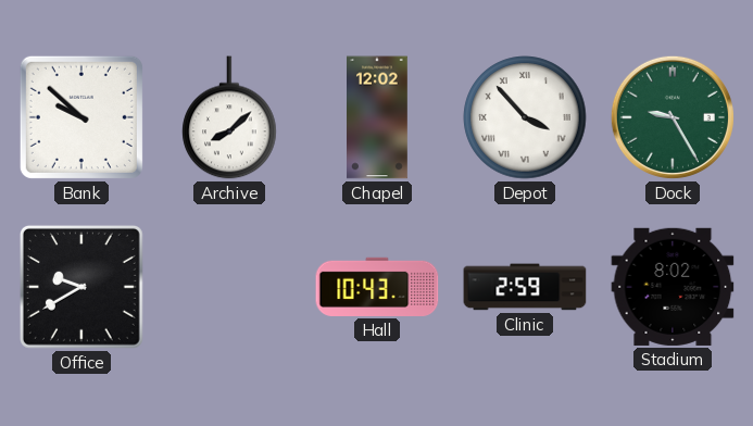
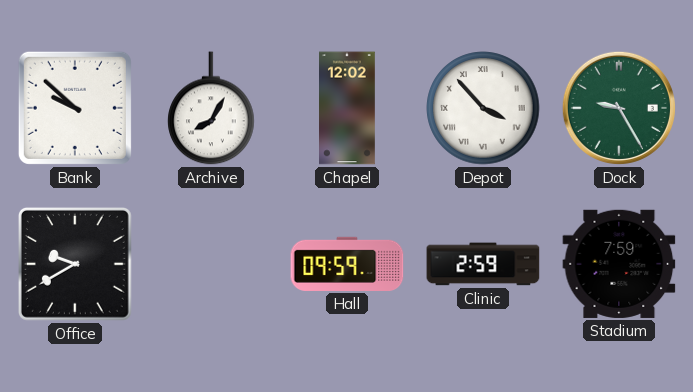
Archive: 8:08 -> 8:05
Hall: 10:43 -> 09:59
Stadium: 8:02 -> 7:59
